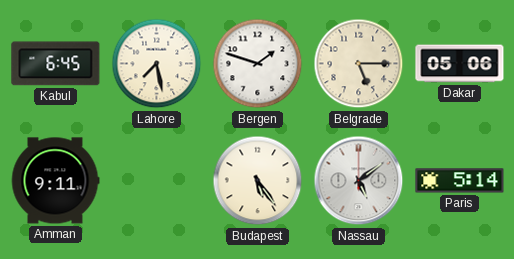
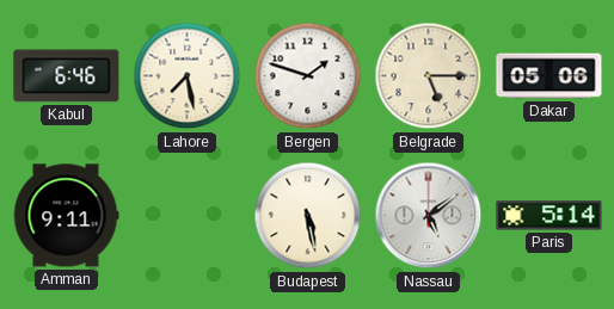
Kabul: 6:45 -> 6:46
Budapest: 5:24 -> 5:28
